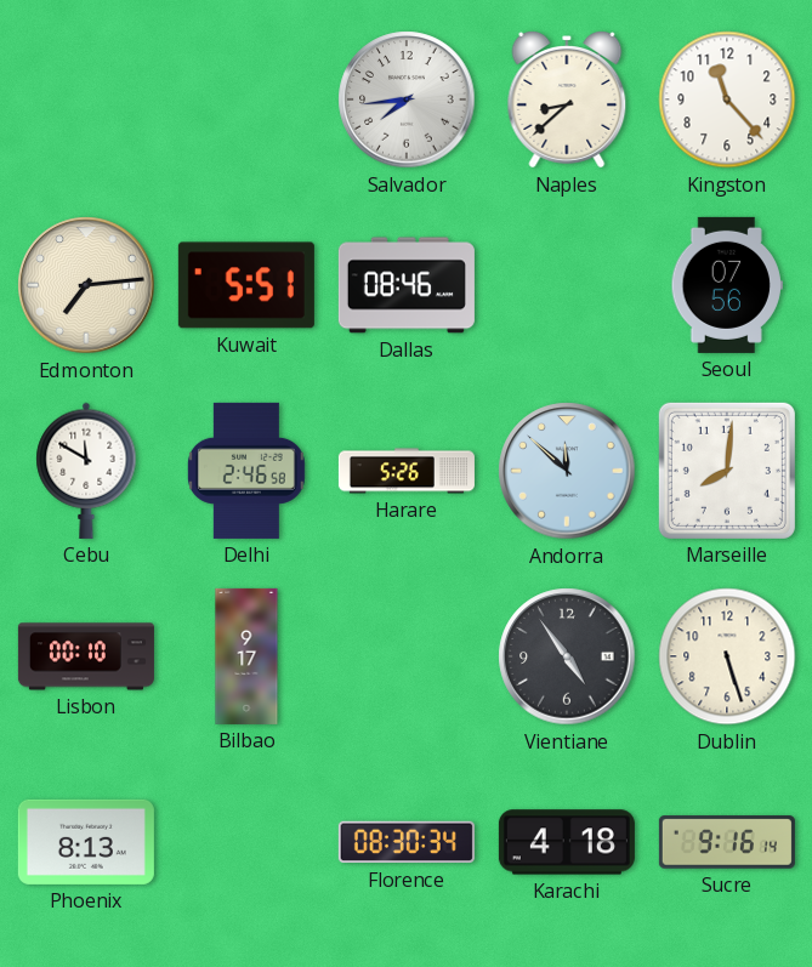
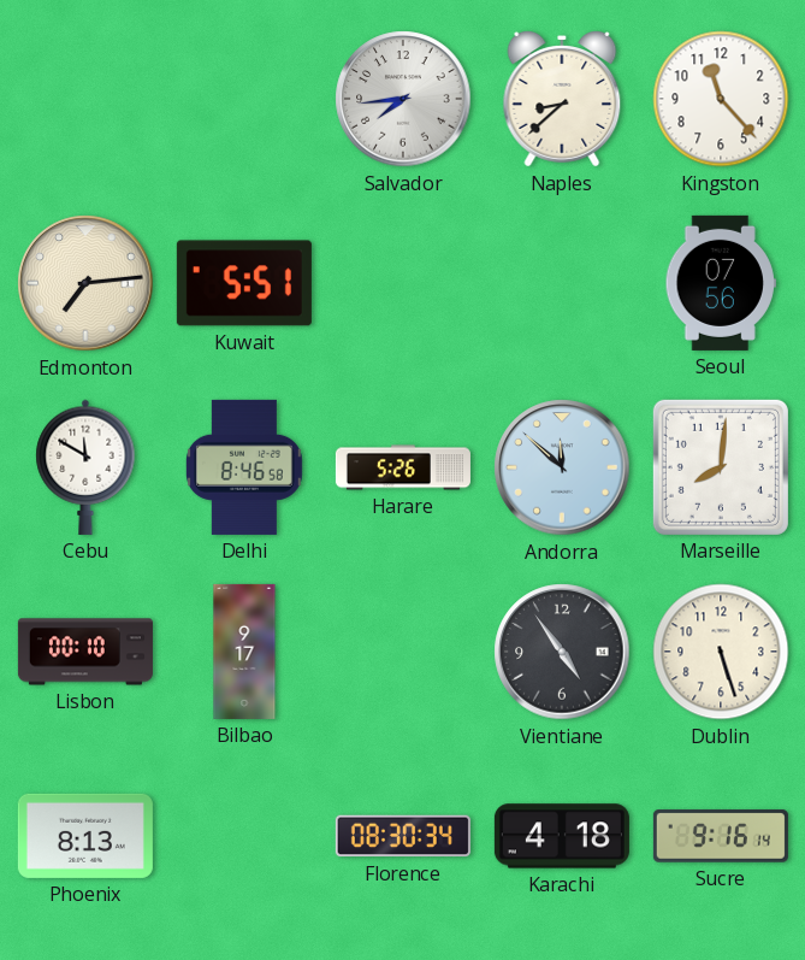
Dallas: 08:46 -> none
Delhi: 2:46 -> 8:46
